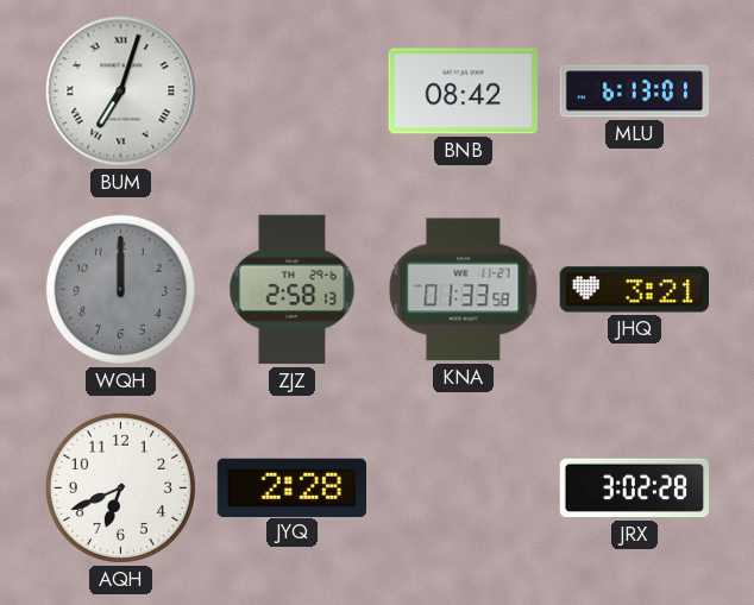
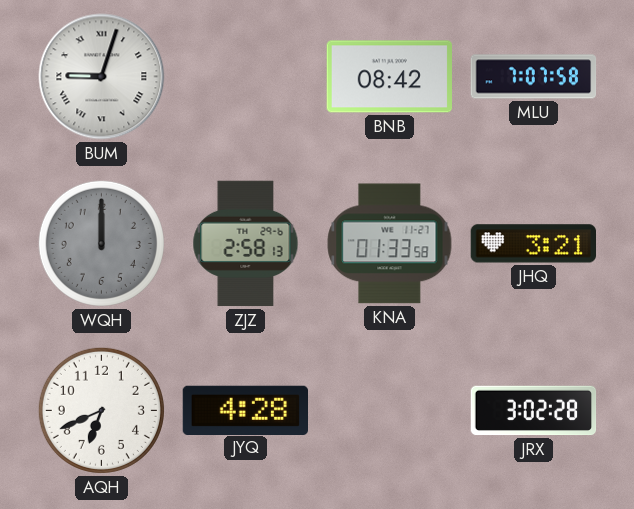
BUM: 7:03 -> 9:03
MLU: 6:13 -> 7:07
JYQ: 2:28 -> 4:28
